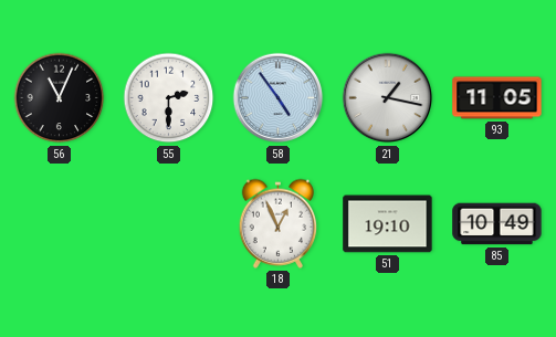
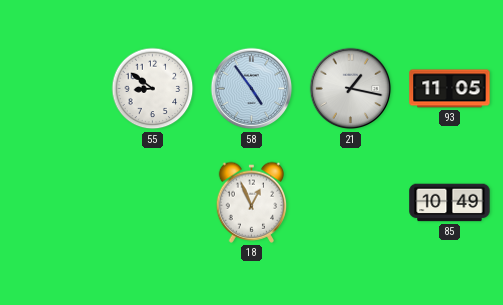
56: 11:04 -> none
55: 2:30 -> 8:51
51: 19:10 -> none
